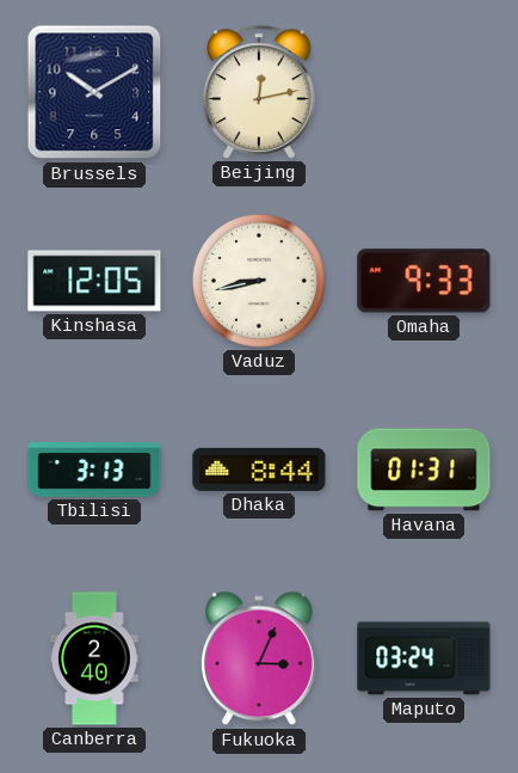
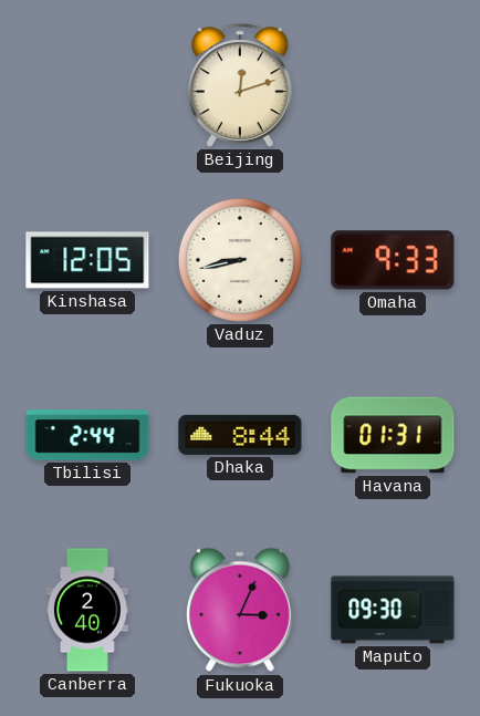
Brussels: 10:10 -> none
Beijing: 12:13 -> 12:12
Tbilisi: 3:13 -> 2:44
Maputo: 03:24 -> 09:30
